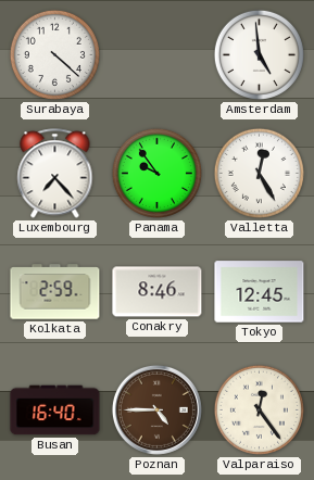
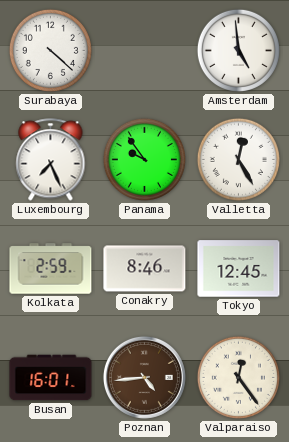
Luxembourg: 7:23 -> 7:26
Busan: 16:40 -> 16:01
Poznan: 4:45 -> 4:44
